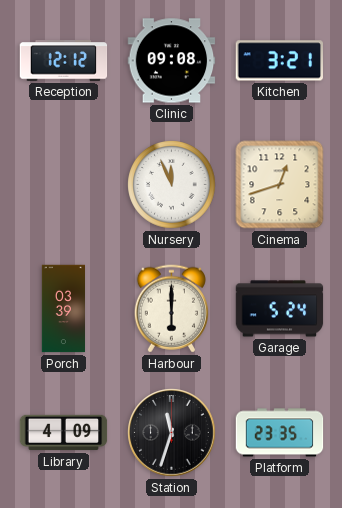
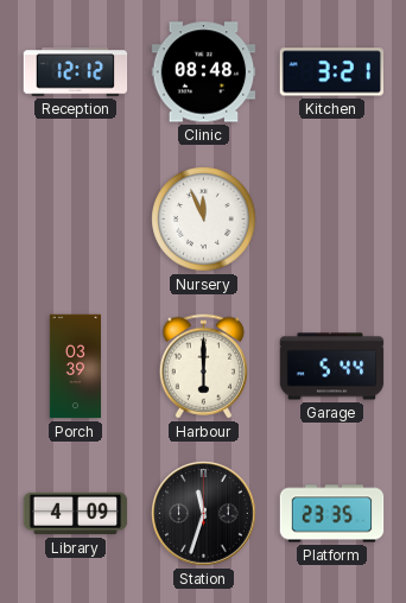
Clinic: 09:08 -> 08:48
Cinema: 12:42 -> none
Garage: 5:24 -> 5:44
